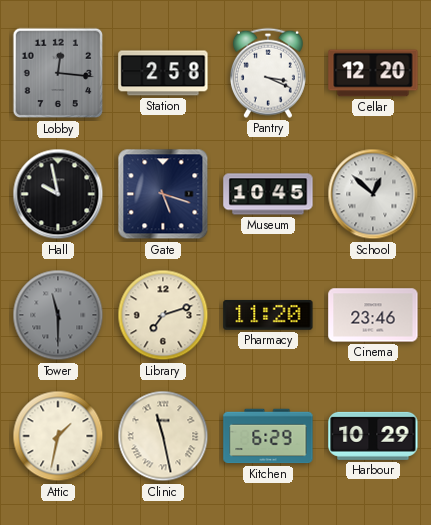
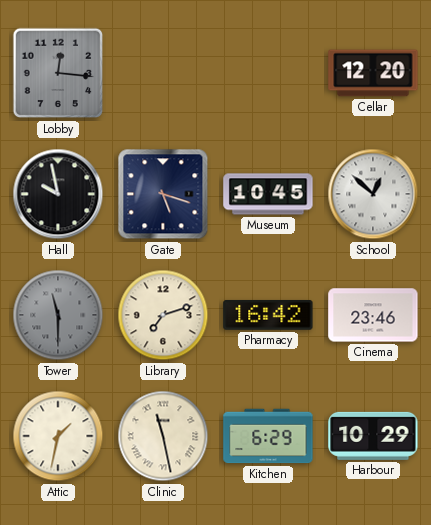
Station: 2:58 -> none
Pantry: 3:19 -> none
Pharmacy: 11:20 -> 16:42
